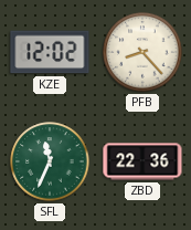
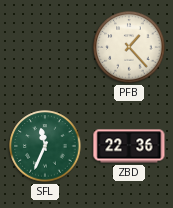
KZE: 12:02 -> none
PFB: 8:23 -> 1:23
